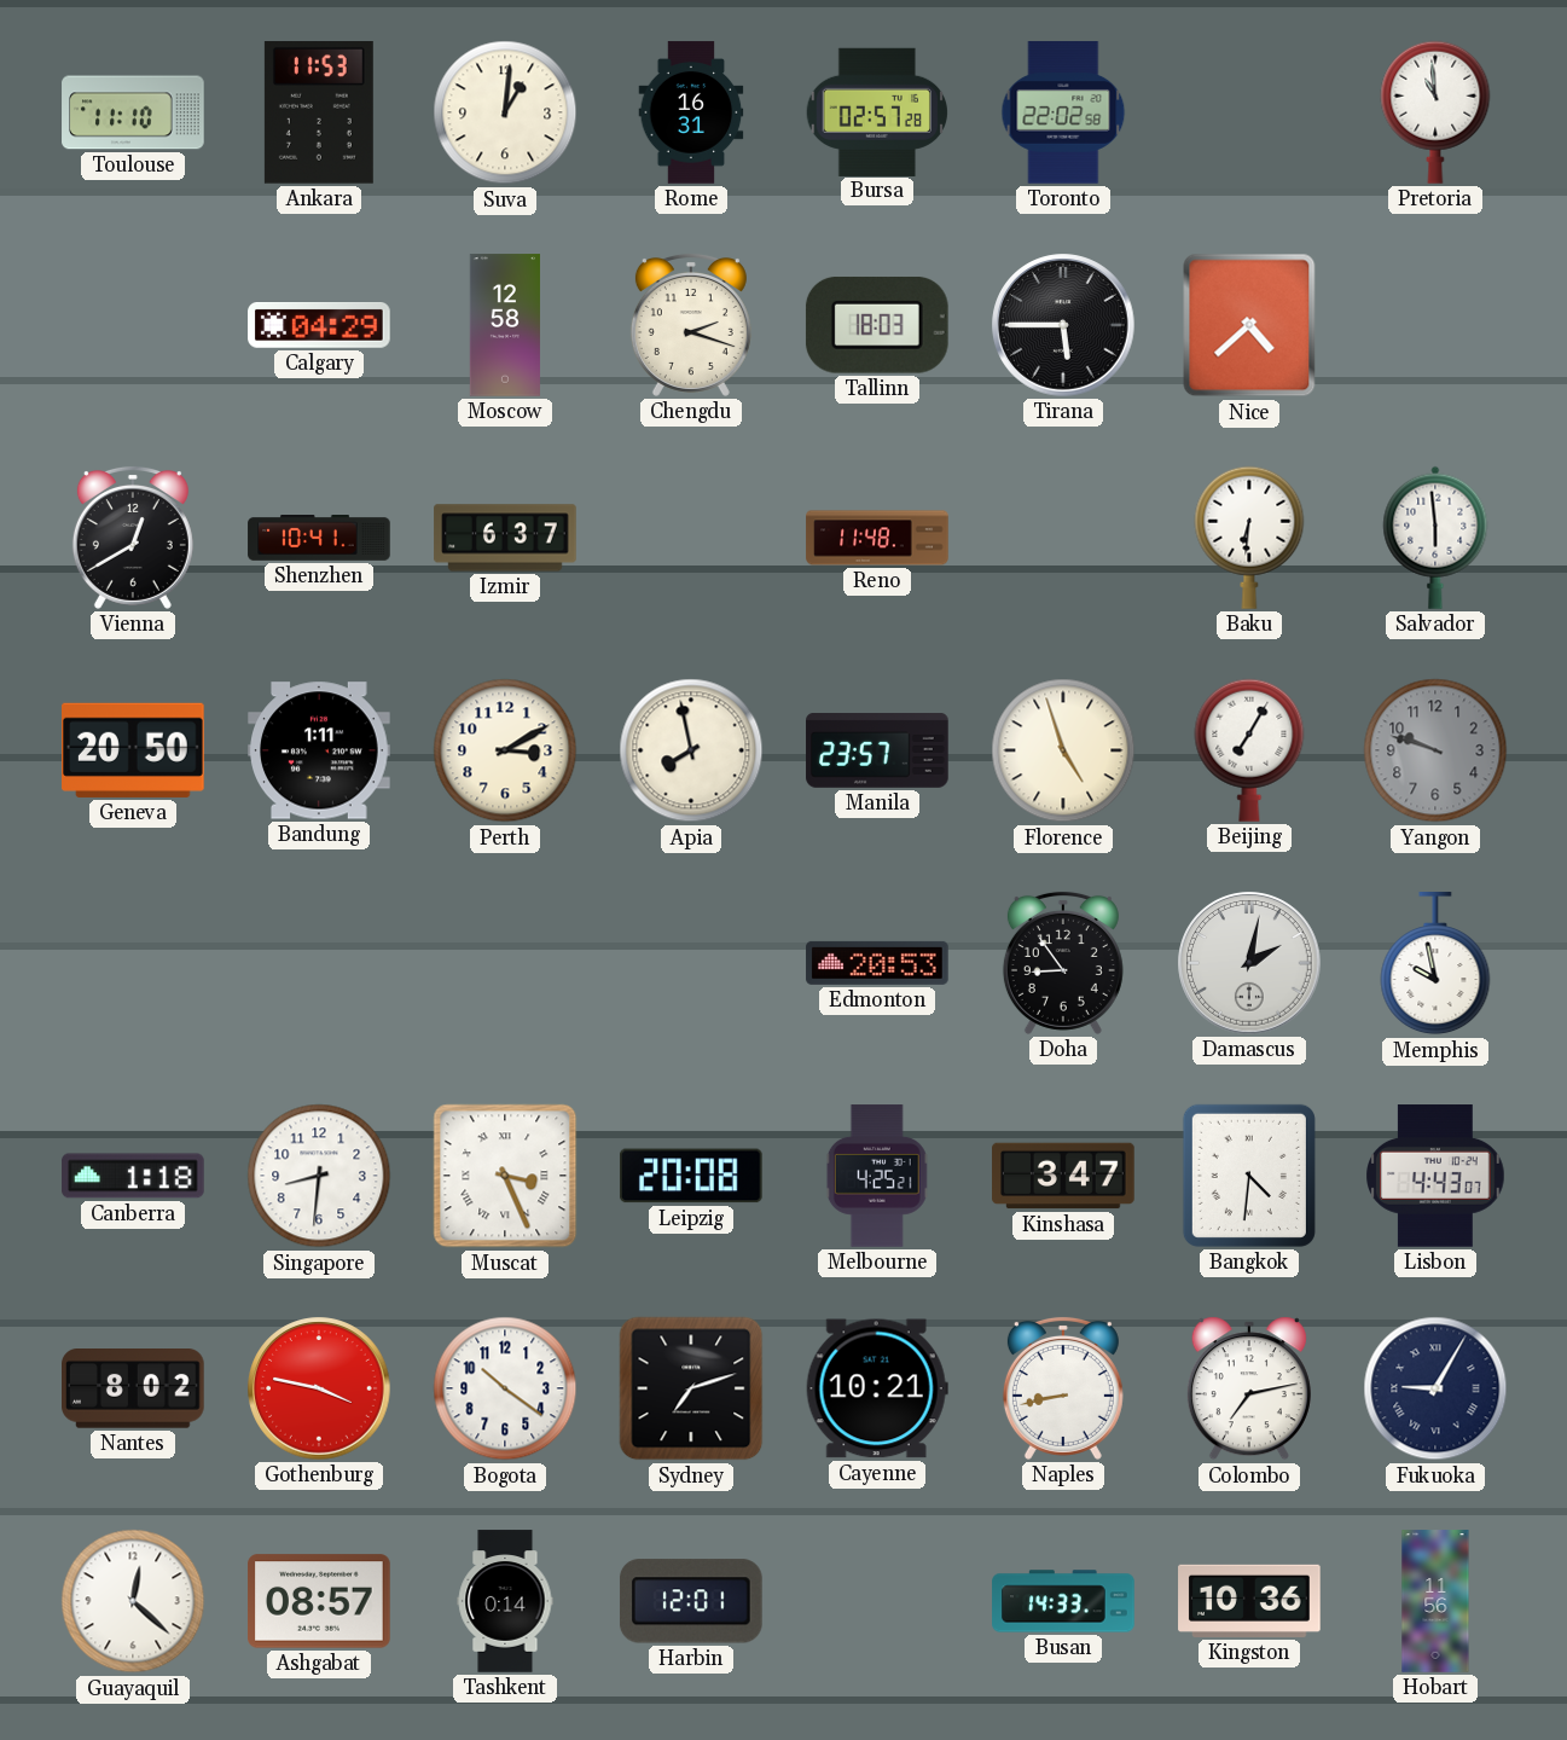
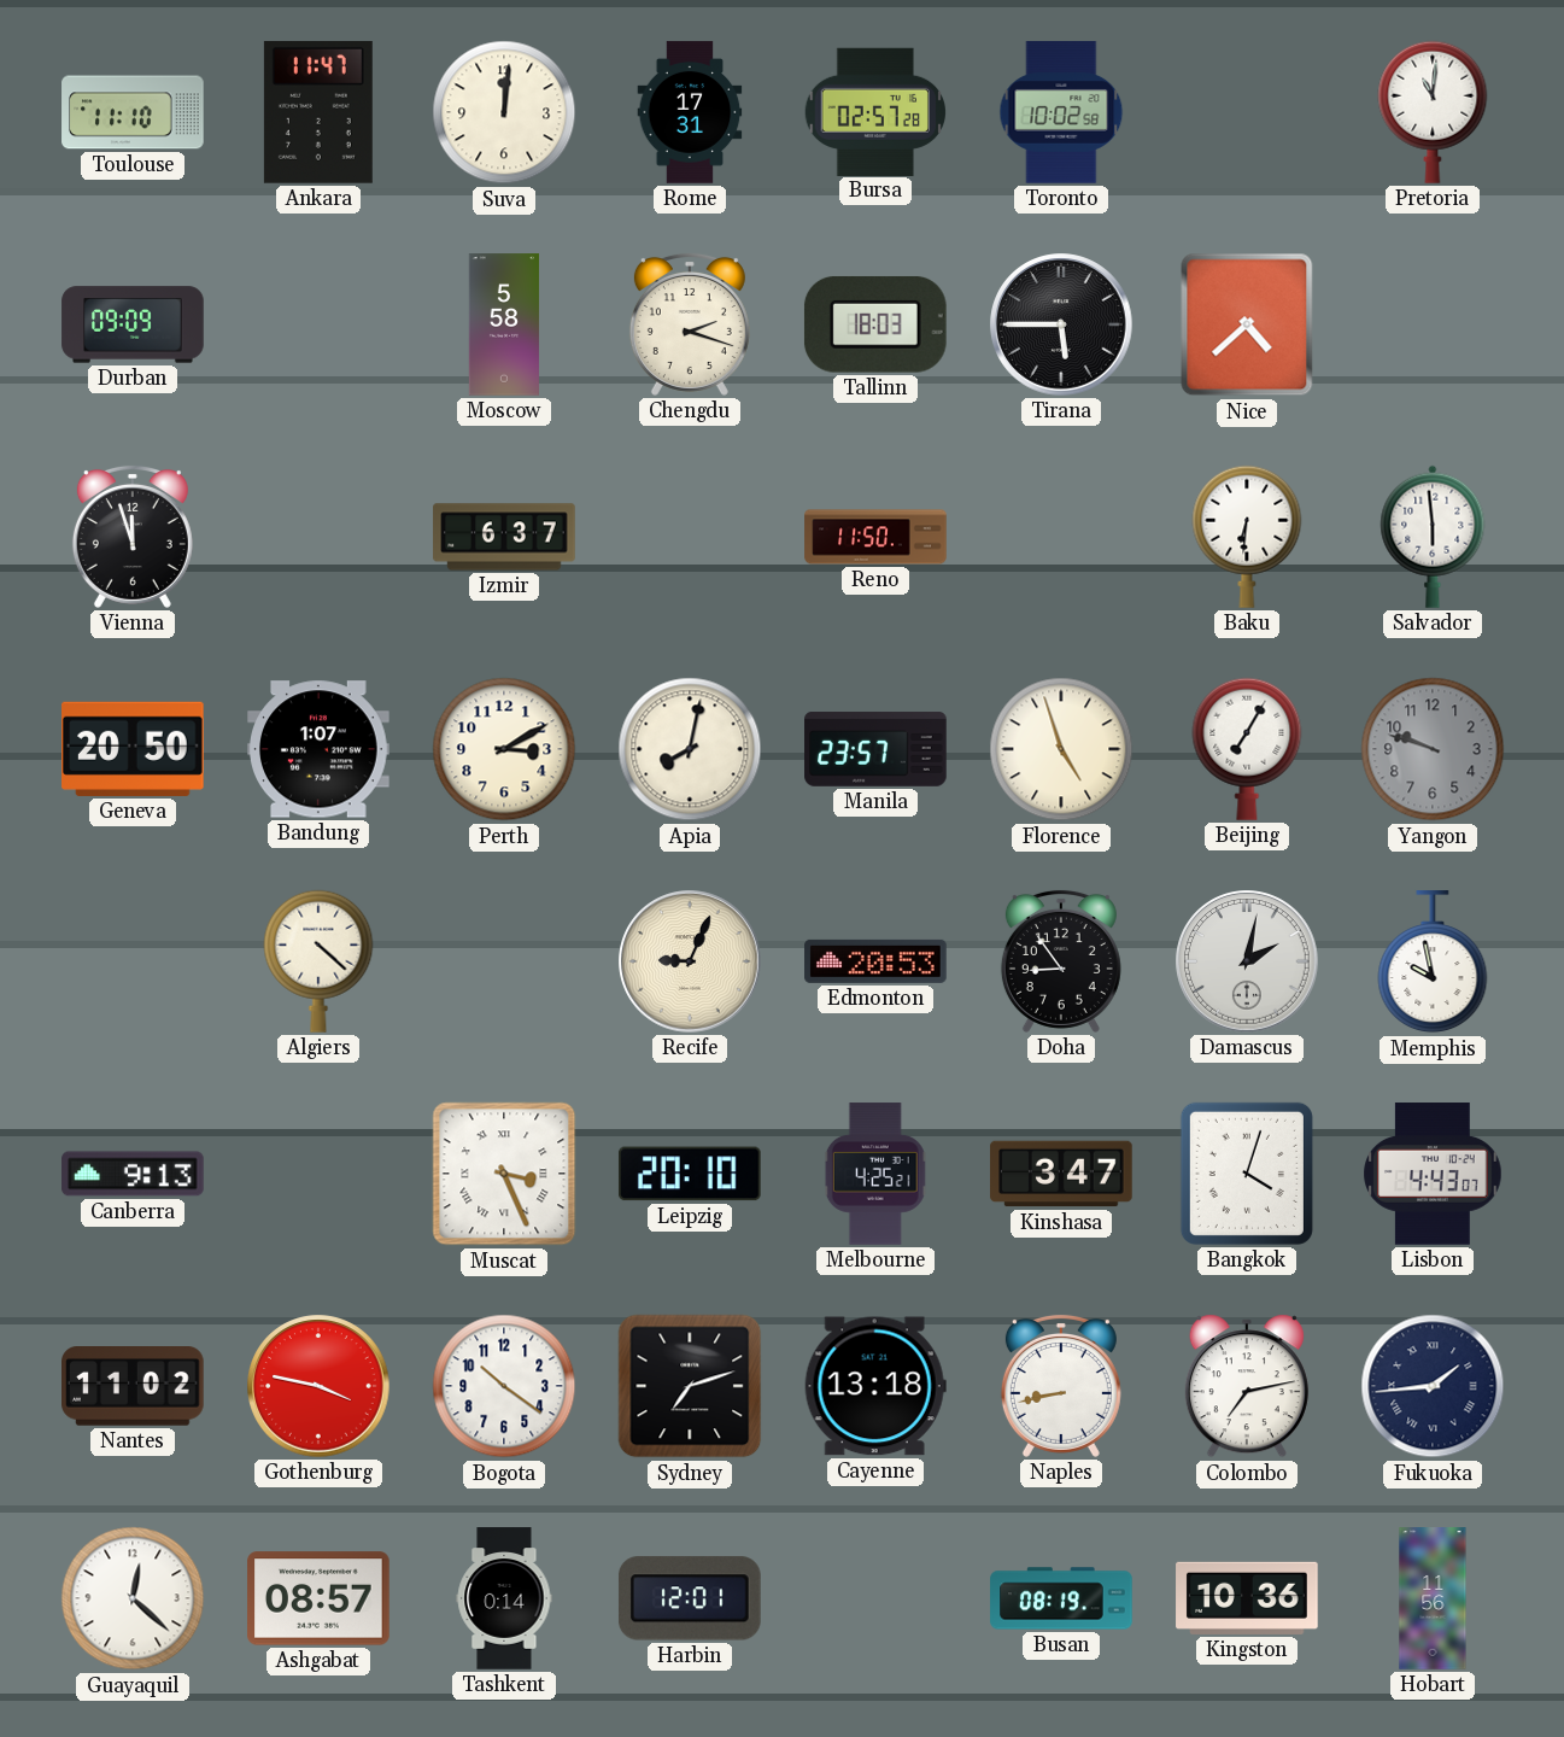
Ankara: 11:53 -> 11:47
Suva: 1:01 -> 12:01
Rome: 16:31 -> 17:31
Toronto: 22:02 -> 10:02
Pretoria: 10:59 -> 11:01
Durban: none -> 09:09
Calgary: 04:29 -> none
Moscow: 12:58 -> 5:58
Vienna: 12:40 -> 11:57
Shenzhen: 10:41 -> none
Reno: 11:48 -> 11:50
Bandung: 1:11 -> 1:07
Apia: 7:58 -> 8:02
Algiers: none -> 4:22
Recife: none -> 9:04
Canberra: 1:18 -> 9:13
Singapore: 8:31 -> none
Leipzig: 20:08 -> 20:10
Bangkok: 4:31 -> 4:03
Nantes: 8:02 -> 11:02
Cayenne: 10:21 -> 13:18
Fukuoka: 9:05 -> 1:44
Busan: 14:33 -> 08:19
